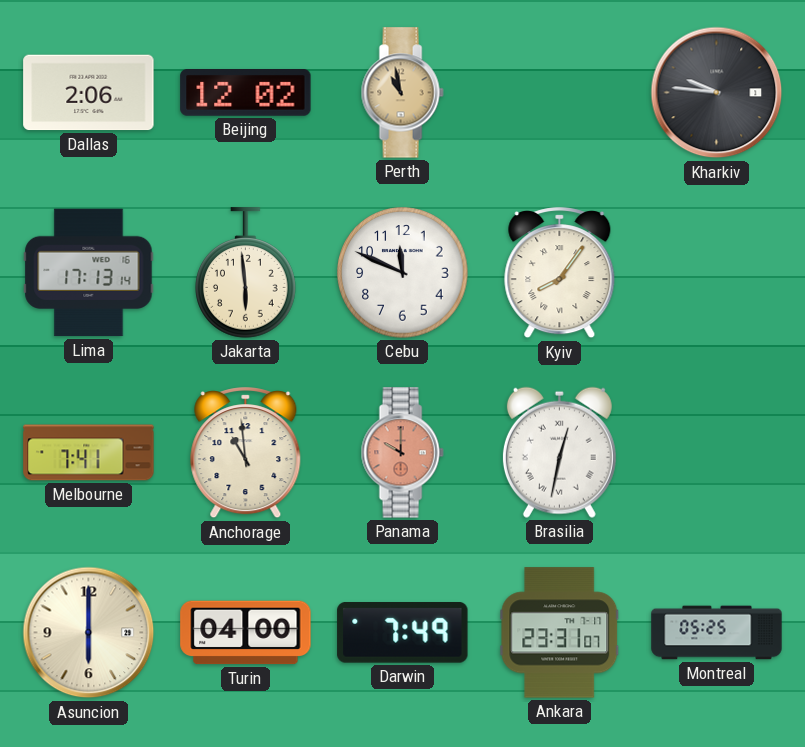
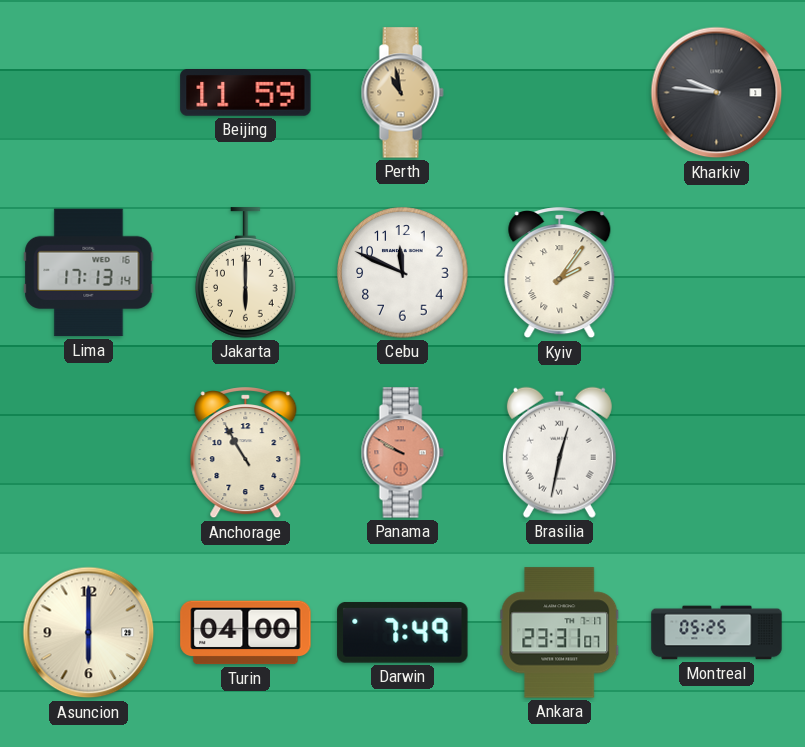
Dallas: 2:06 -> none
Beijing: 12:02 -> 11:59
Jakarta: 5:59 -> 6:00
Kyiv: 8:06 -> 2:06
Melbourne: 7:41 -> none
Anchorage: 10:59 -> 10:55
Panama: 10:00 -> 9:50
